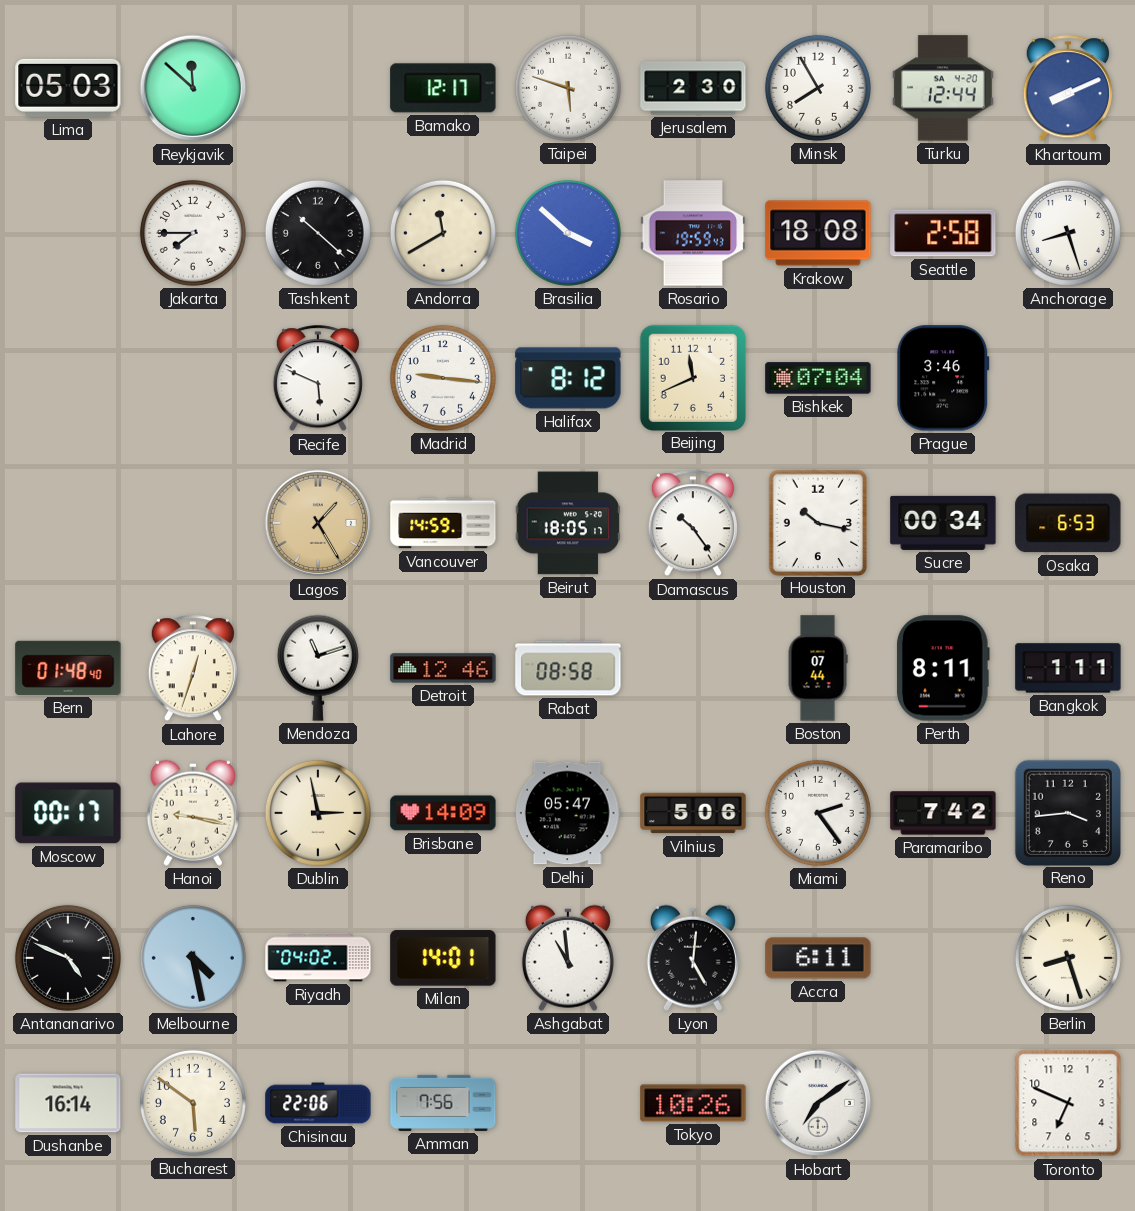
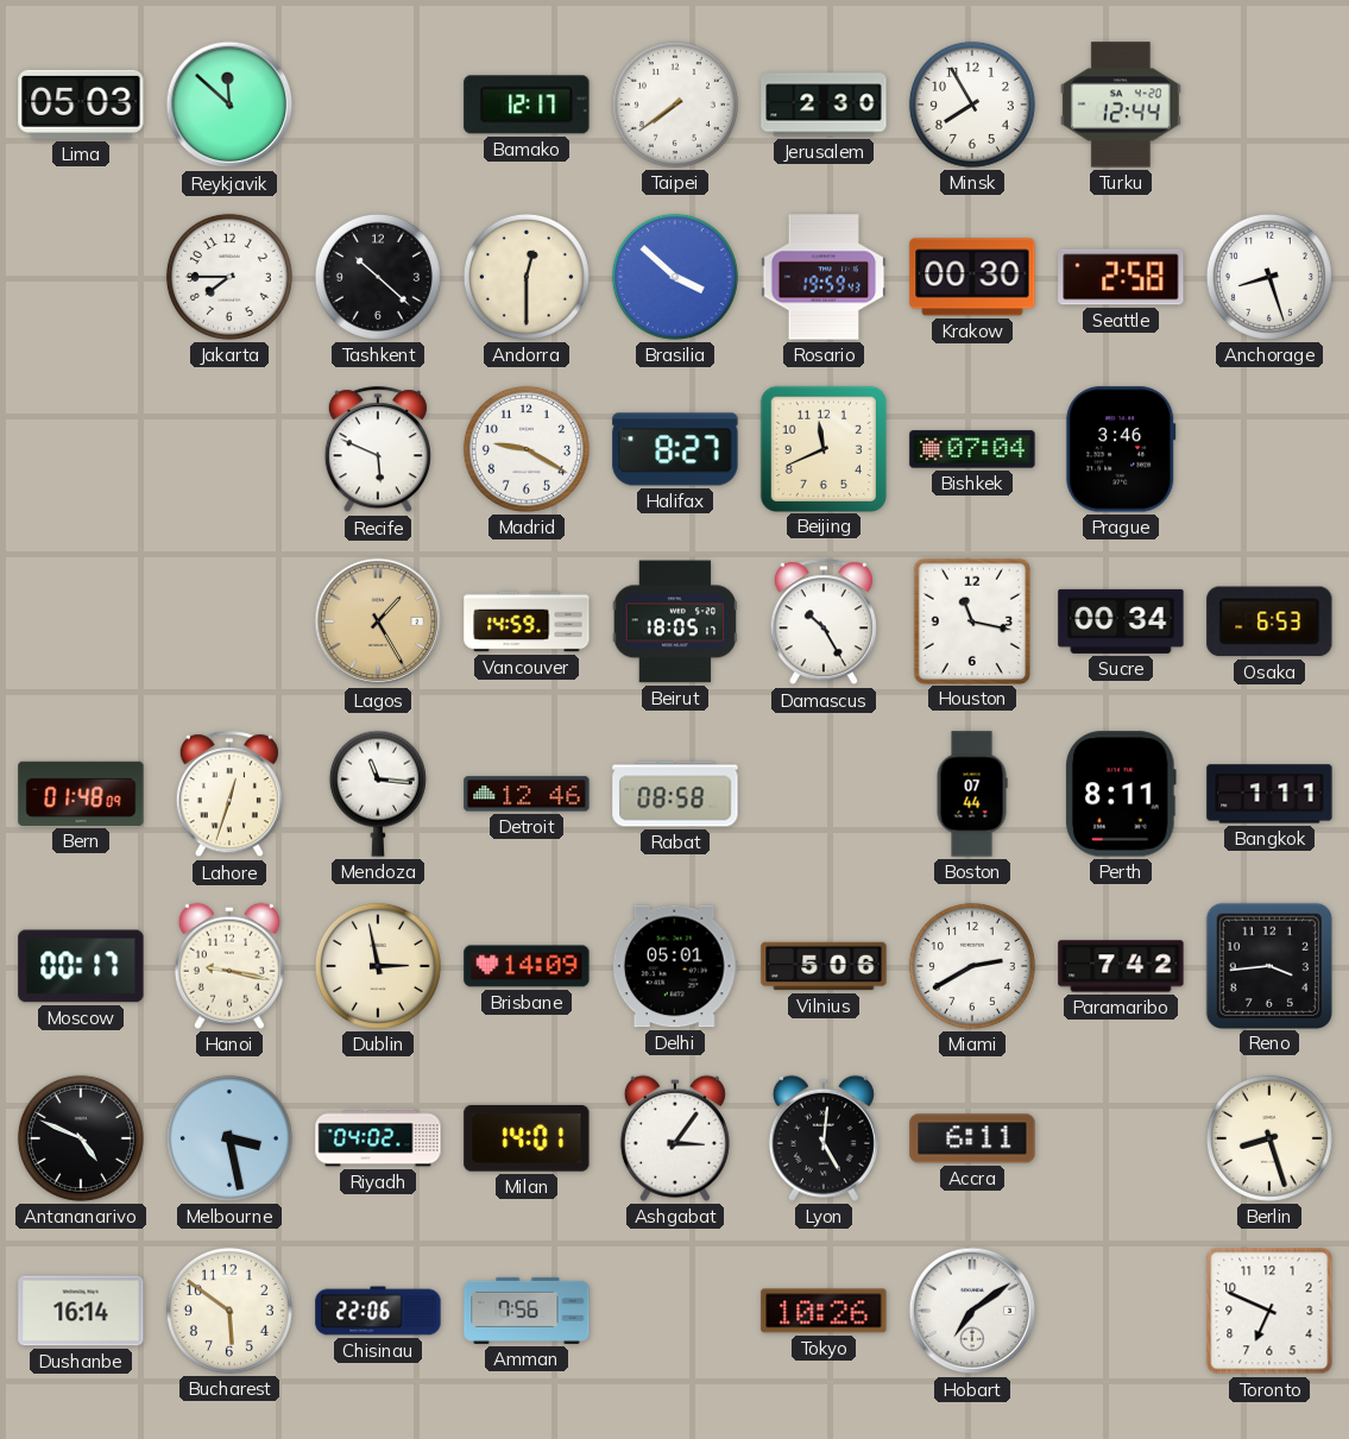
Taipei: 5:48 -> 7:39
Khartoum: 8:11 -> none
Andorra: 11:40 -> 12:30
Krakow: 18:08 -> 00:30
Madrid: 9:16 -> 9:20
Halifax: 8:12 -> 8:27
Damascus: 10:24 -> 10:25
Houston: 10:17 -> 11:17
Bern: 01:48:40 -> 01:48:09
Mendoza: 11:12 -> 11:16
Delhi: 05:47 -> 05:01
Miami: 2:24 -> 2:40
Melbourne: 4:28 -> 3:28
Ashgabat: 10:59 -> 3:06
